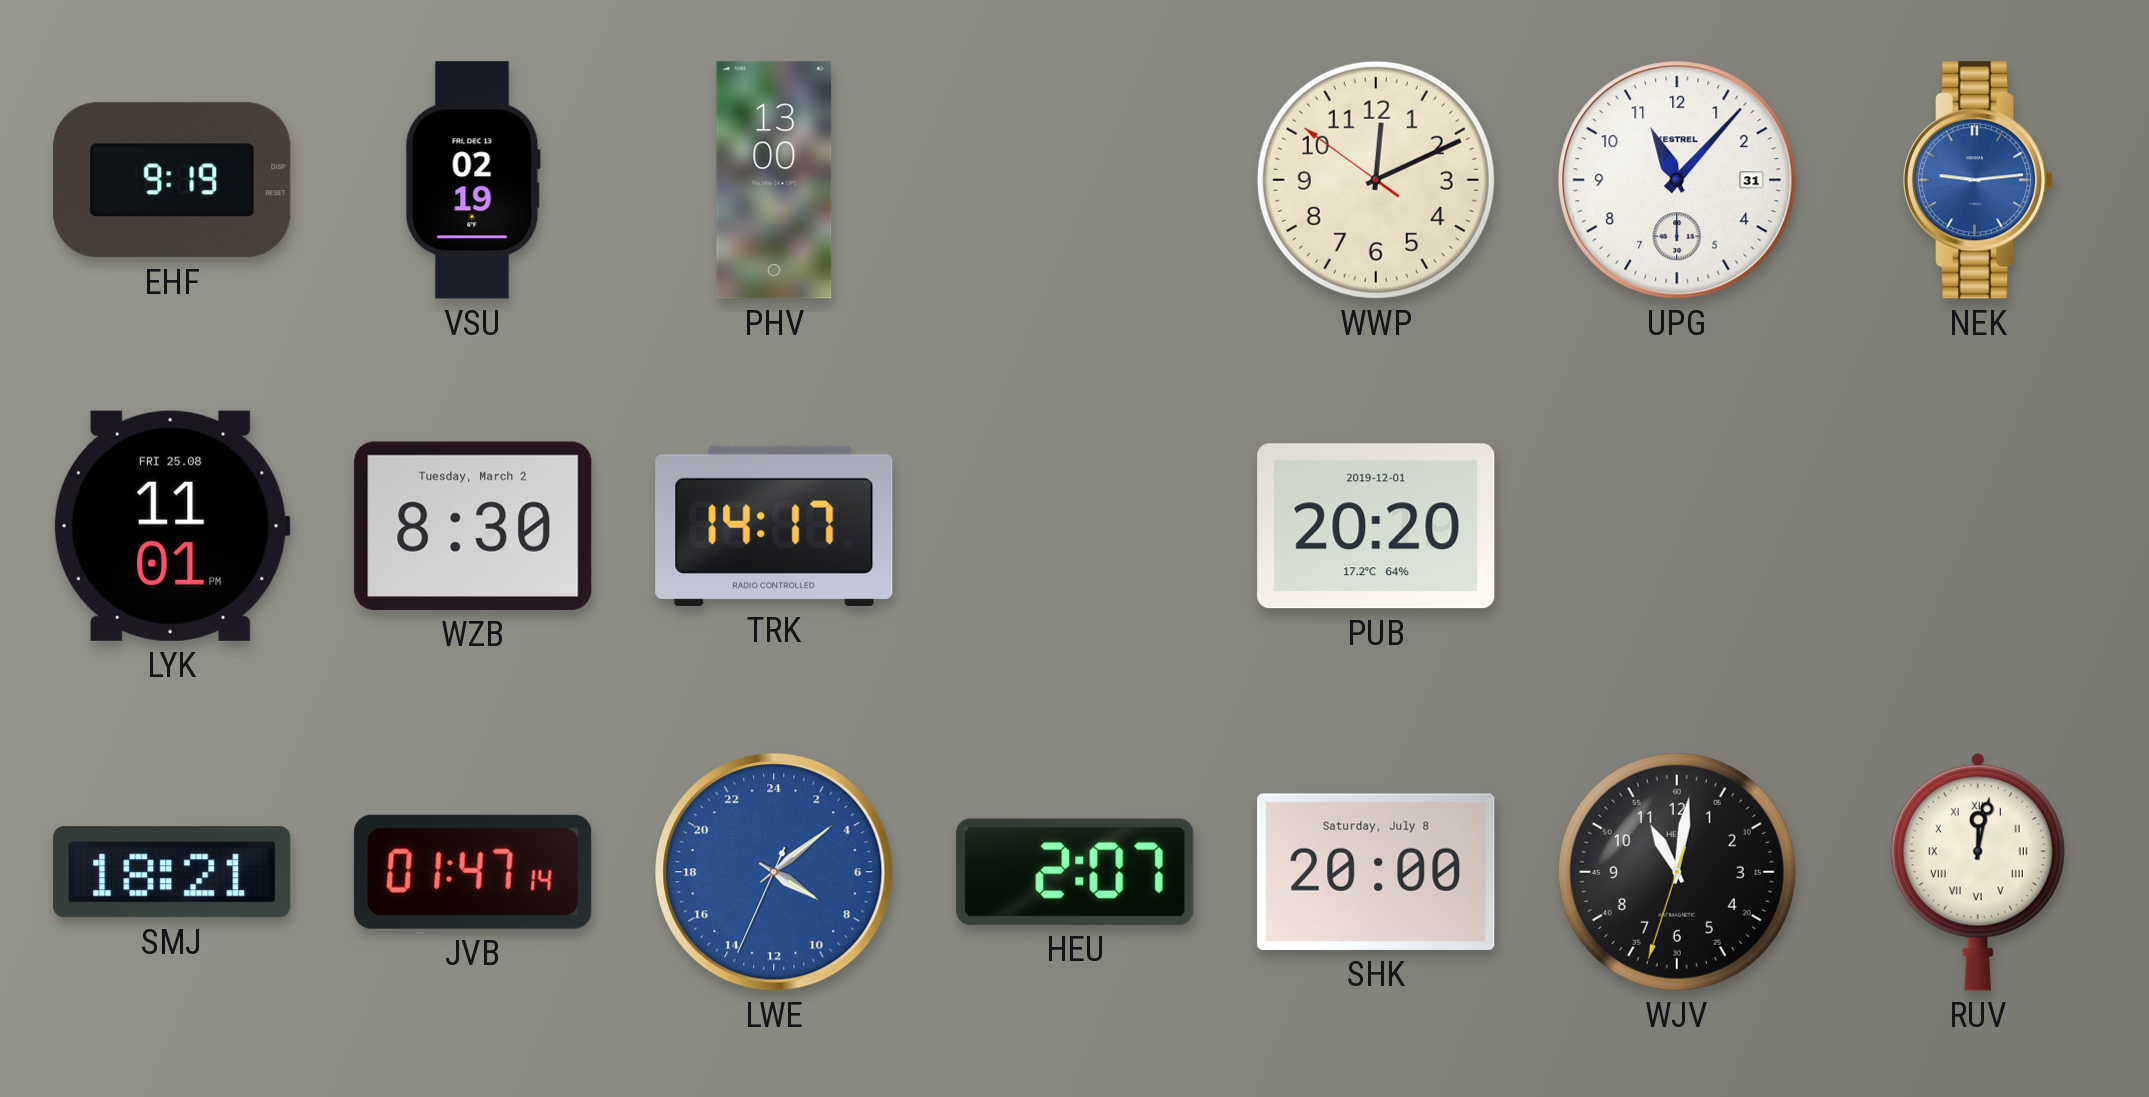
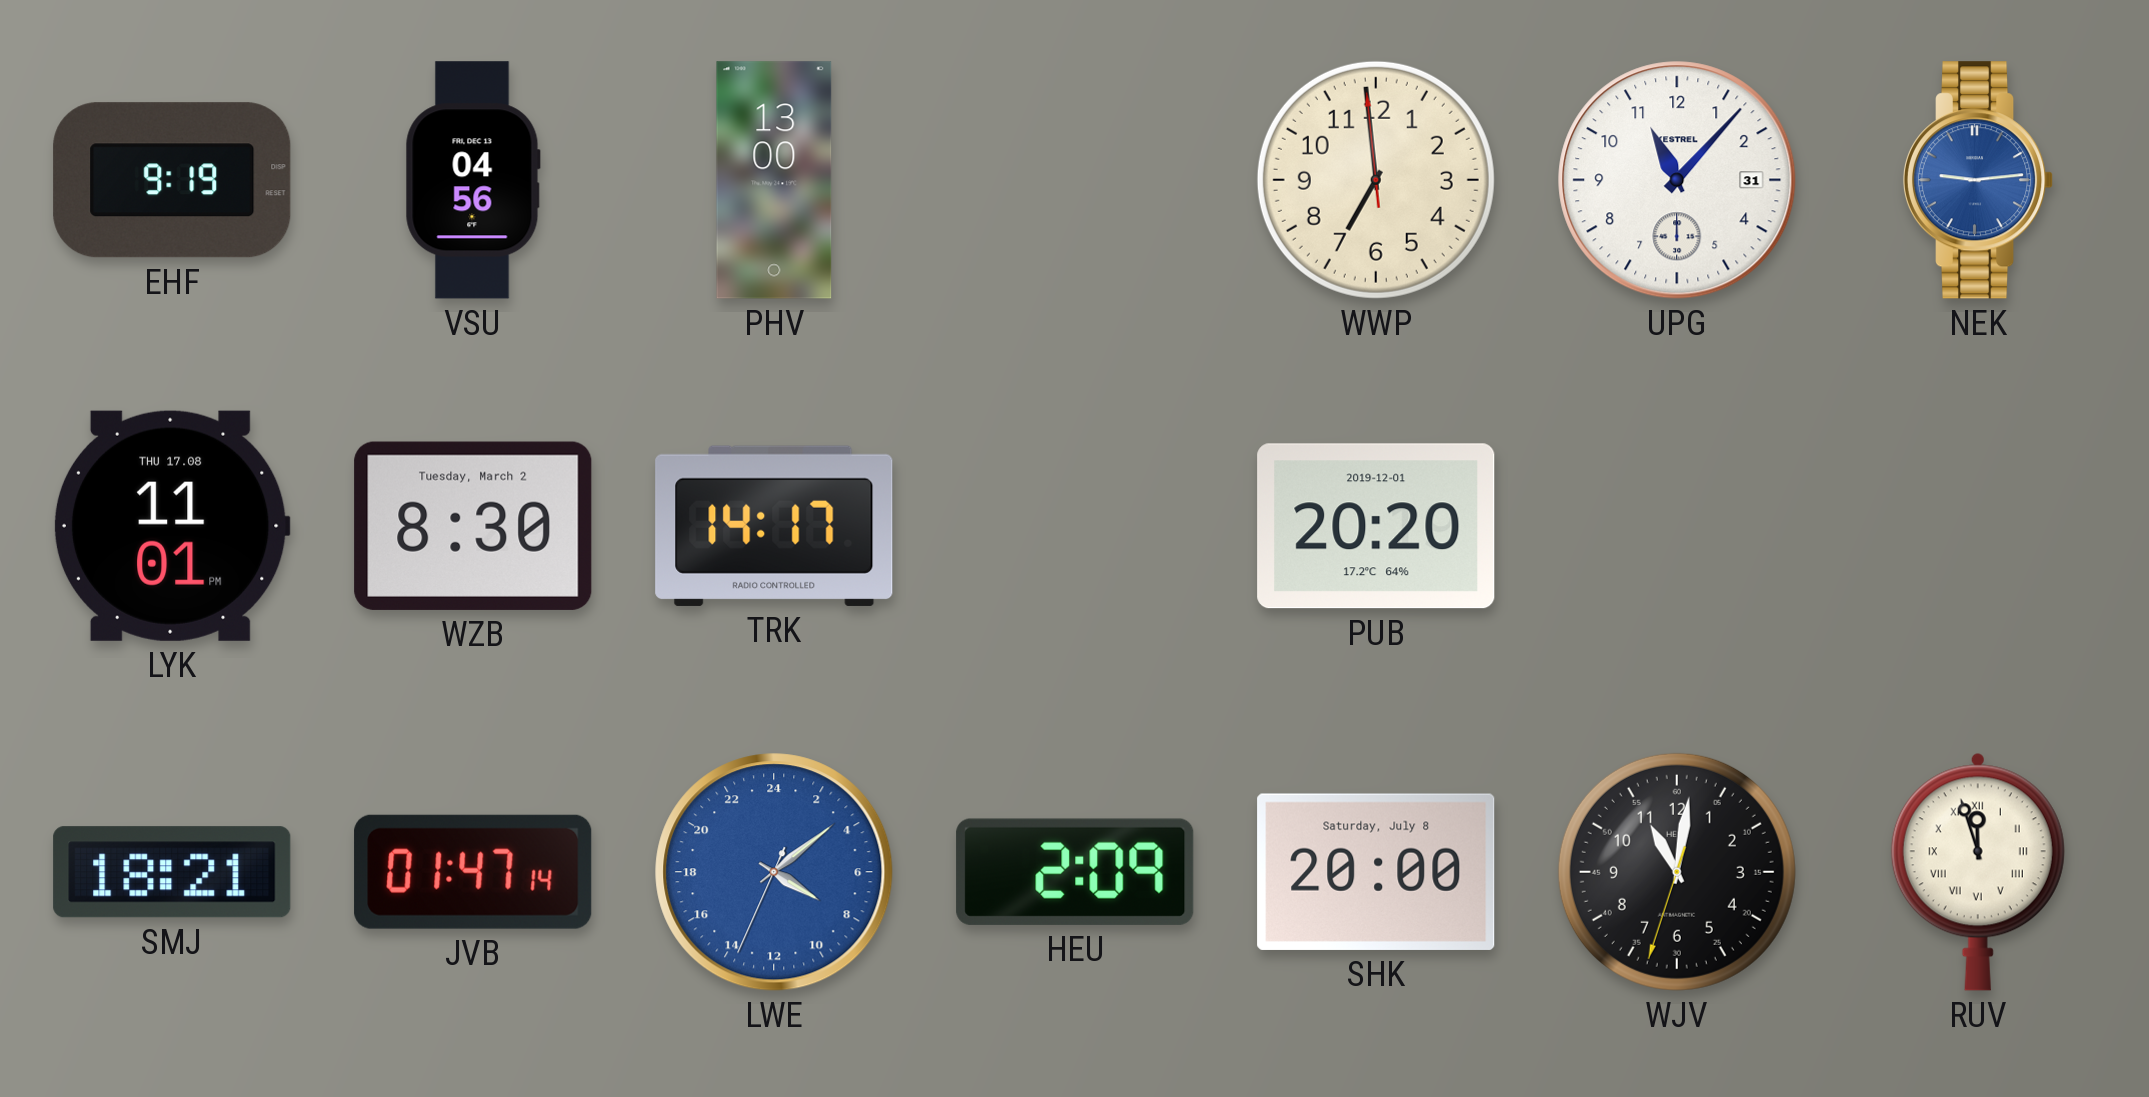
VSU: 02:19 -> 04:56
WWP: 12:10 -> 6:58
LYK date: FRI 25.08 -> THU 17.08
HEU: 2:07 -> 2:09
RUV: 12:02 -> 11:57
